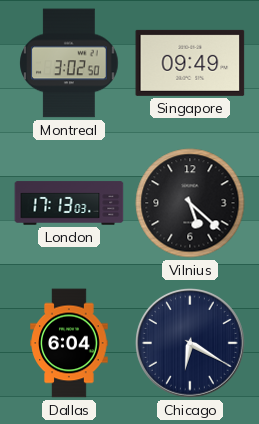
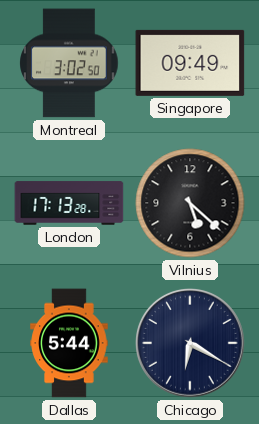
London: 17:13:03 -> 17:13:28
Dallas: 6:04 -> 5:44
